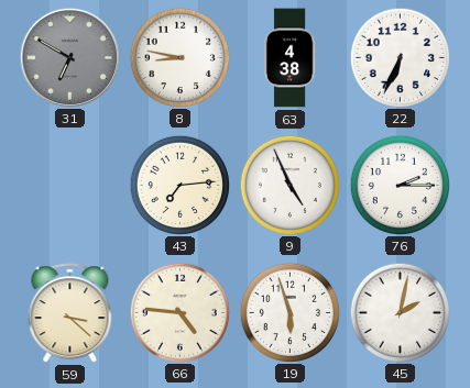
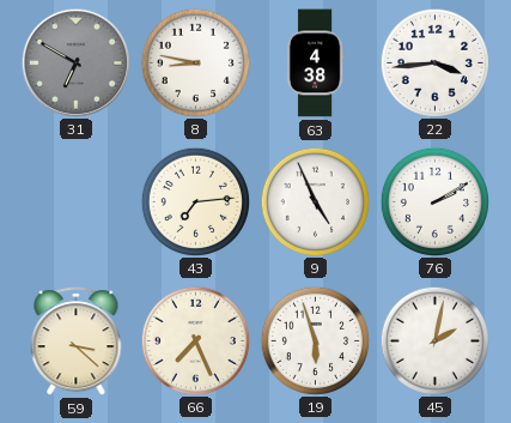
22: 6:34 -> 3:44
76: 2:15 -> 2:10
66: 4:46 -> 7:26
